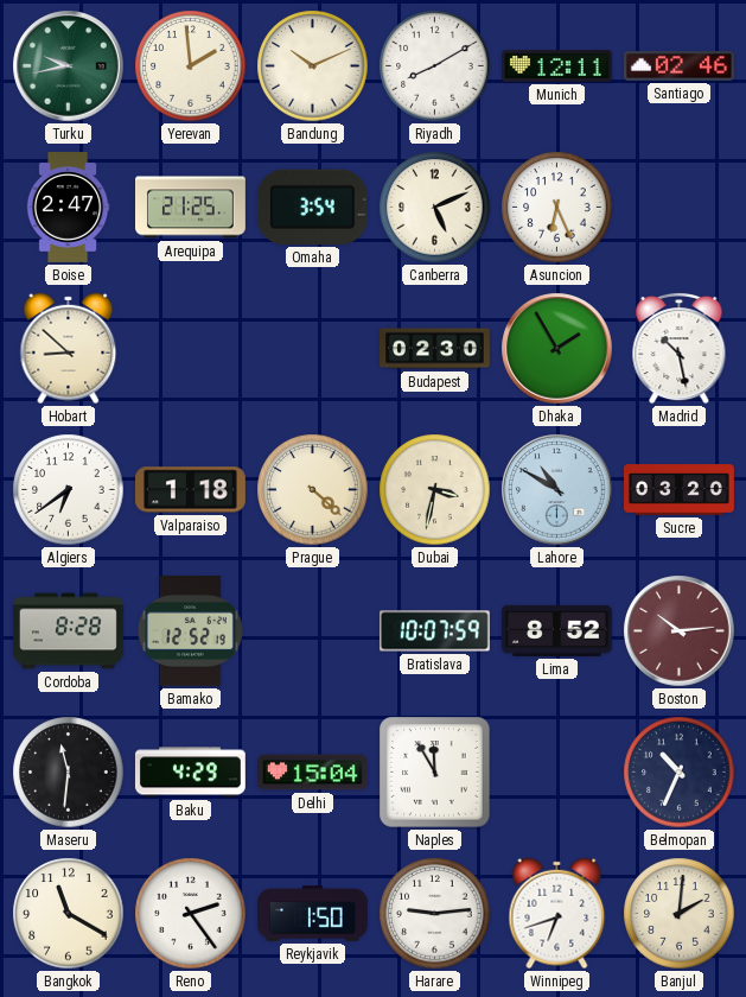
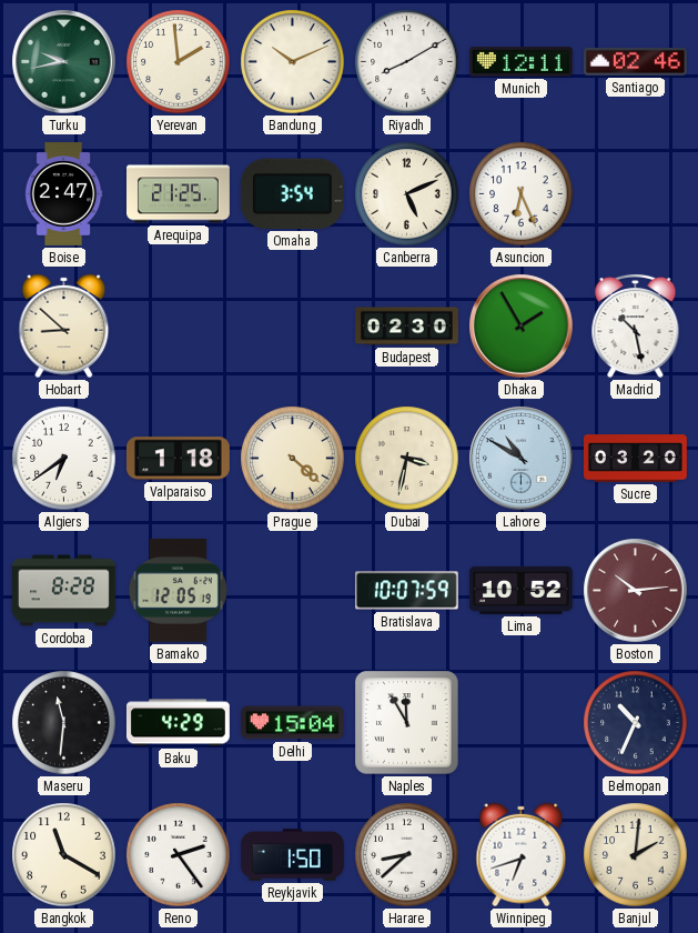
Bamako: 12:52 -> 12:05
Lima: 8:52 -> 10:52
Harare: 9:14 -> 8:38
